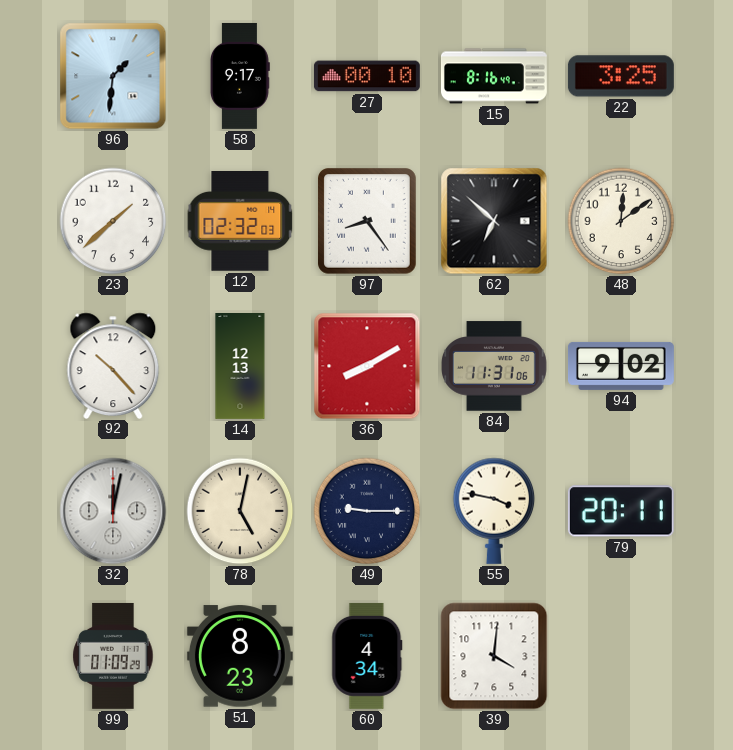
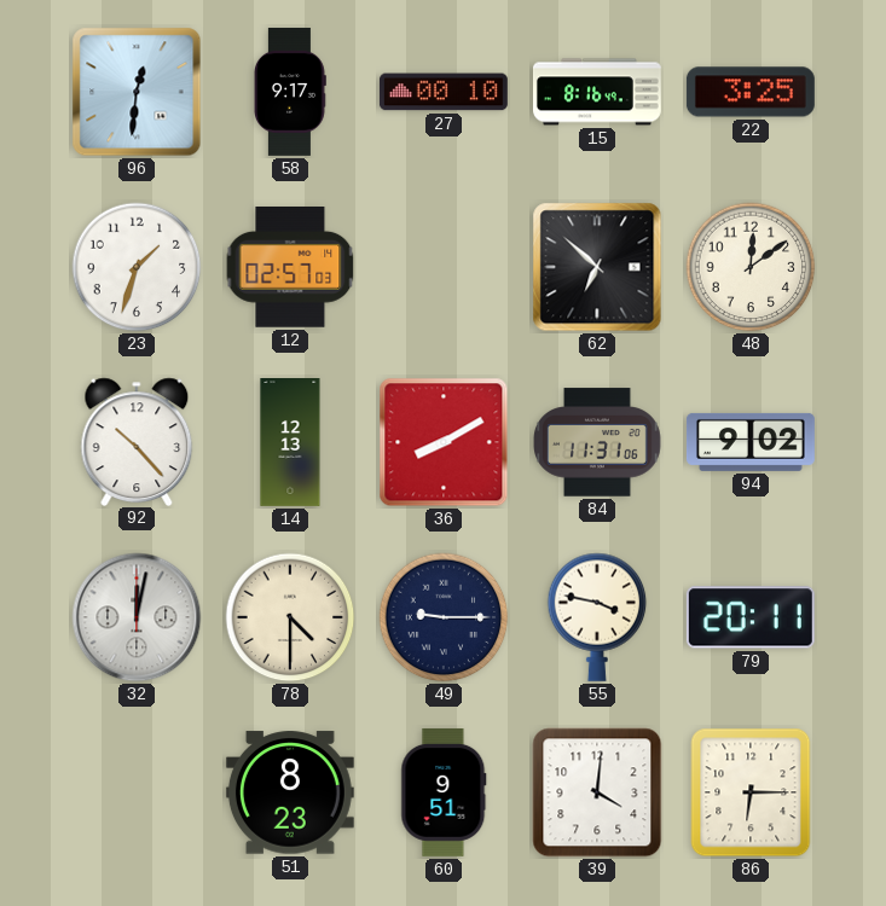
96: 1:31 -> 12:31
23: 1:38 -> 1:33
12: 02:32 -> 02:57
97: 8:24 -> none
78: 5:02 -> 4:30
99: 01:09 -> none
60: 4:34 -> 9:51
86: none -> 6:15
